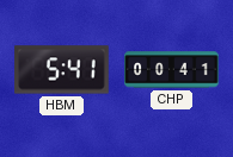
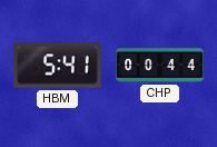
CHP: 00:41 -> 00:44
